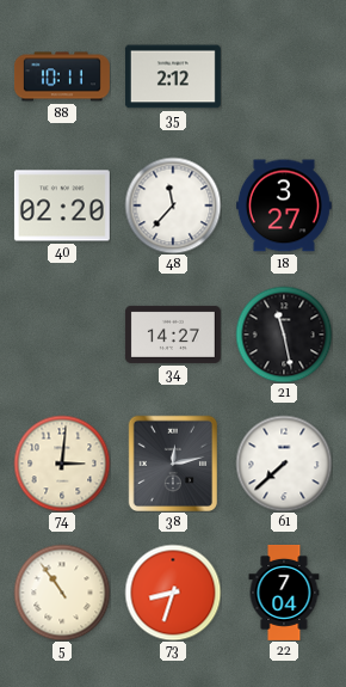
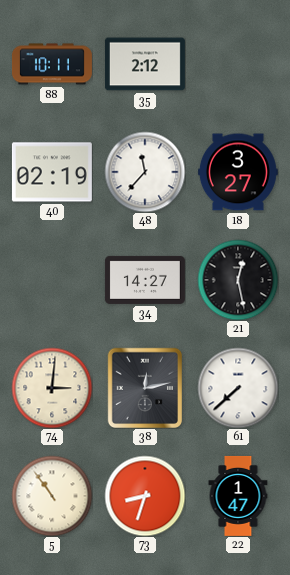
40: 02:20 -> 02:19
21: 11:28 -> 12:28
22: 7:04 -> 1:47
